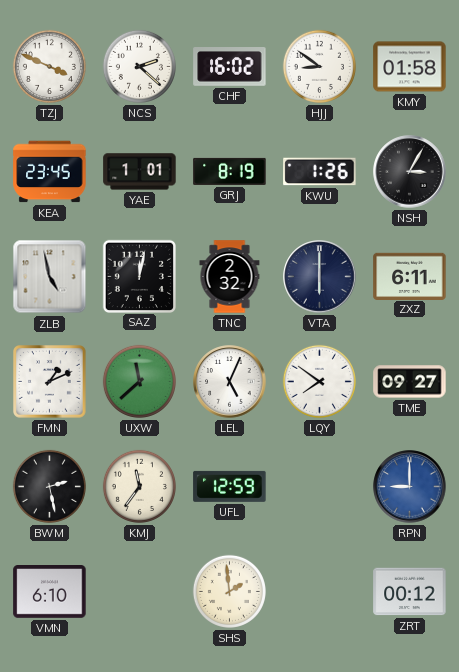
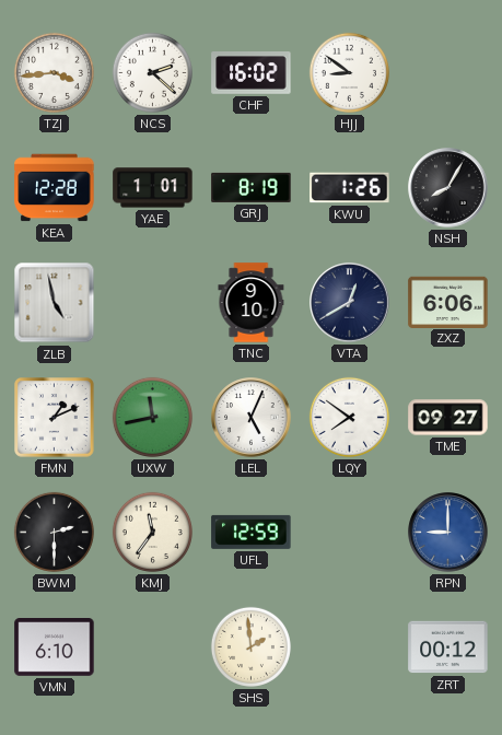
TZJ: 3:49 -> 3:44
KMY: 01:58 -> none
KEA: 23:45 -> 12:28
NSH: 3:05 -> 8:05
SAZ: 12:02 -> none
TNC: 2:32 -> 9:10
VTA: 6:00 -> 12:40
ZXZ: 6:11 -> 6:06
UXW: 11:38 -> 11:43
BWM: 2:28 -> 2:30
